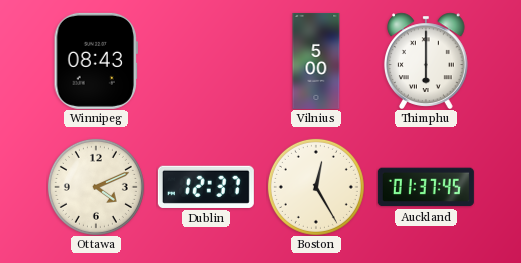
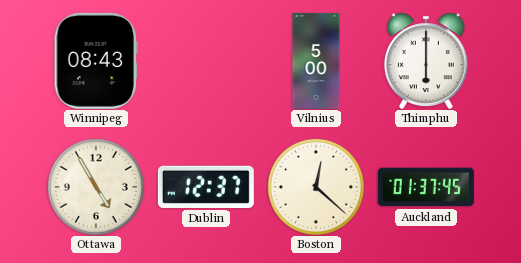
Ottawa: 4:11 -> 4:55
Boston: 12:25 -> 12:22
